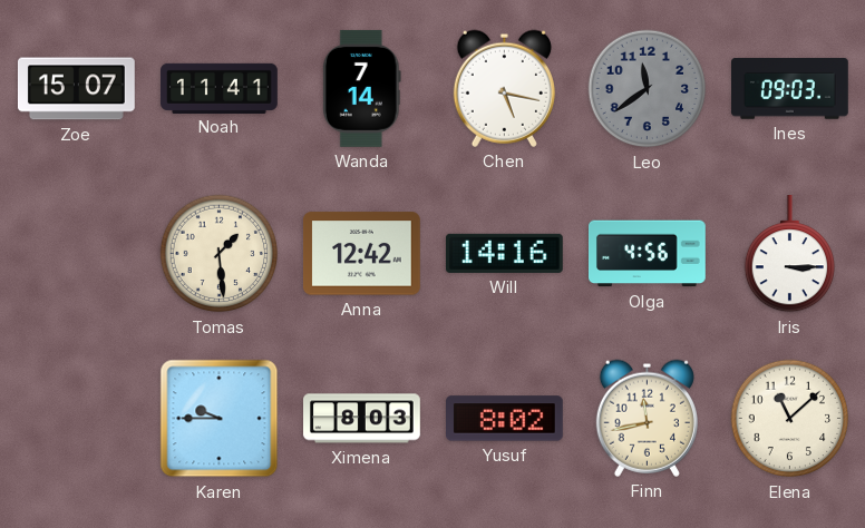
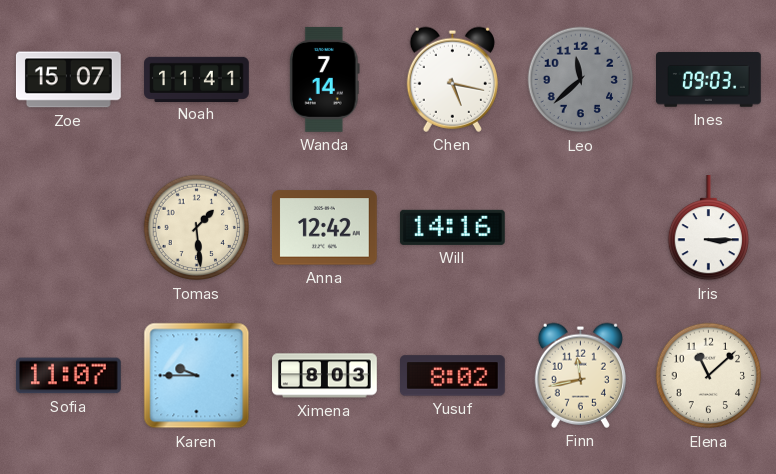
Leo: 11:39 -> 11:38
Olga: 4:56 -> none
Sofia: none -> 11:07
